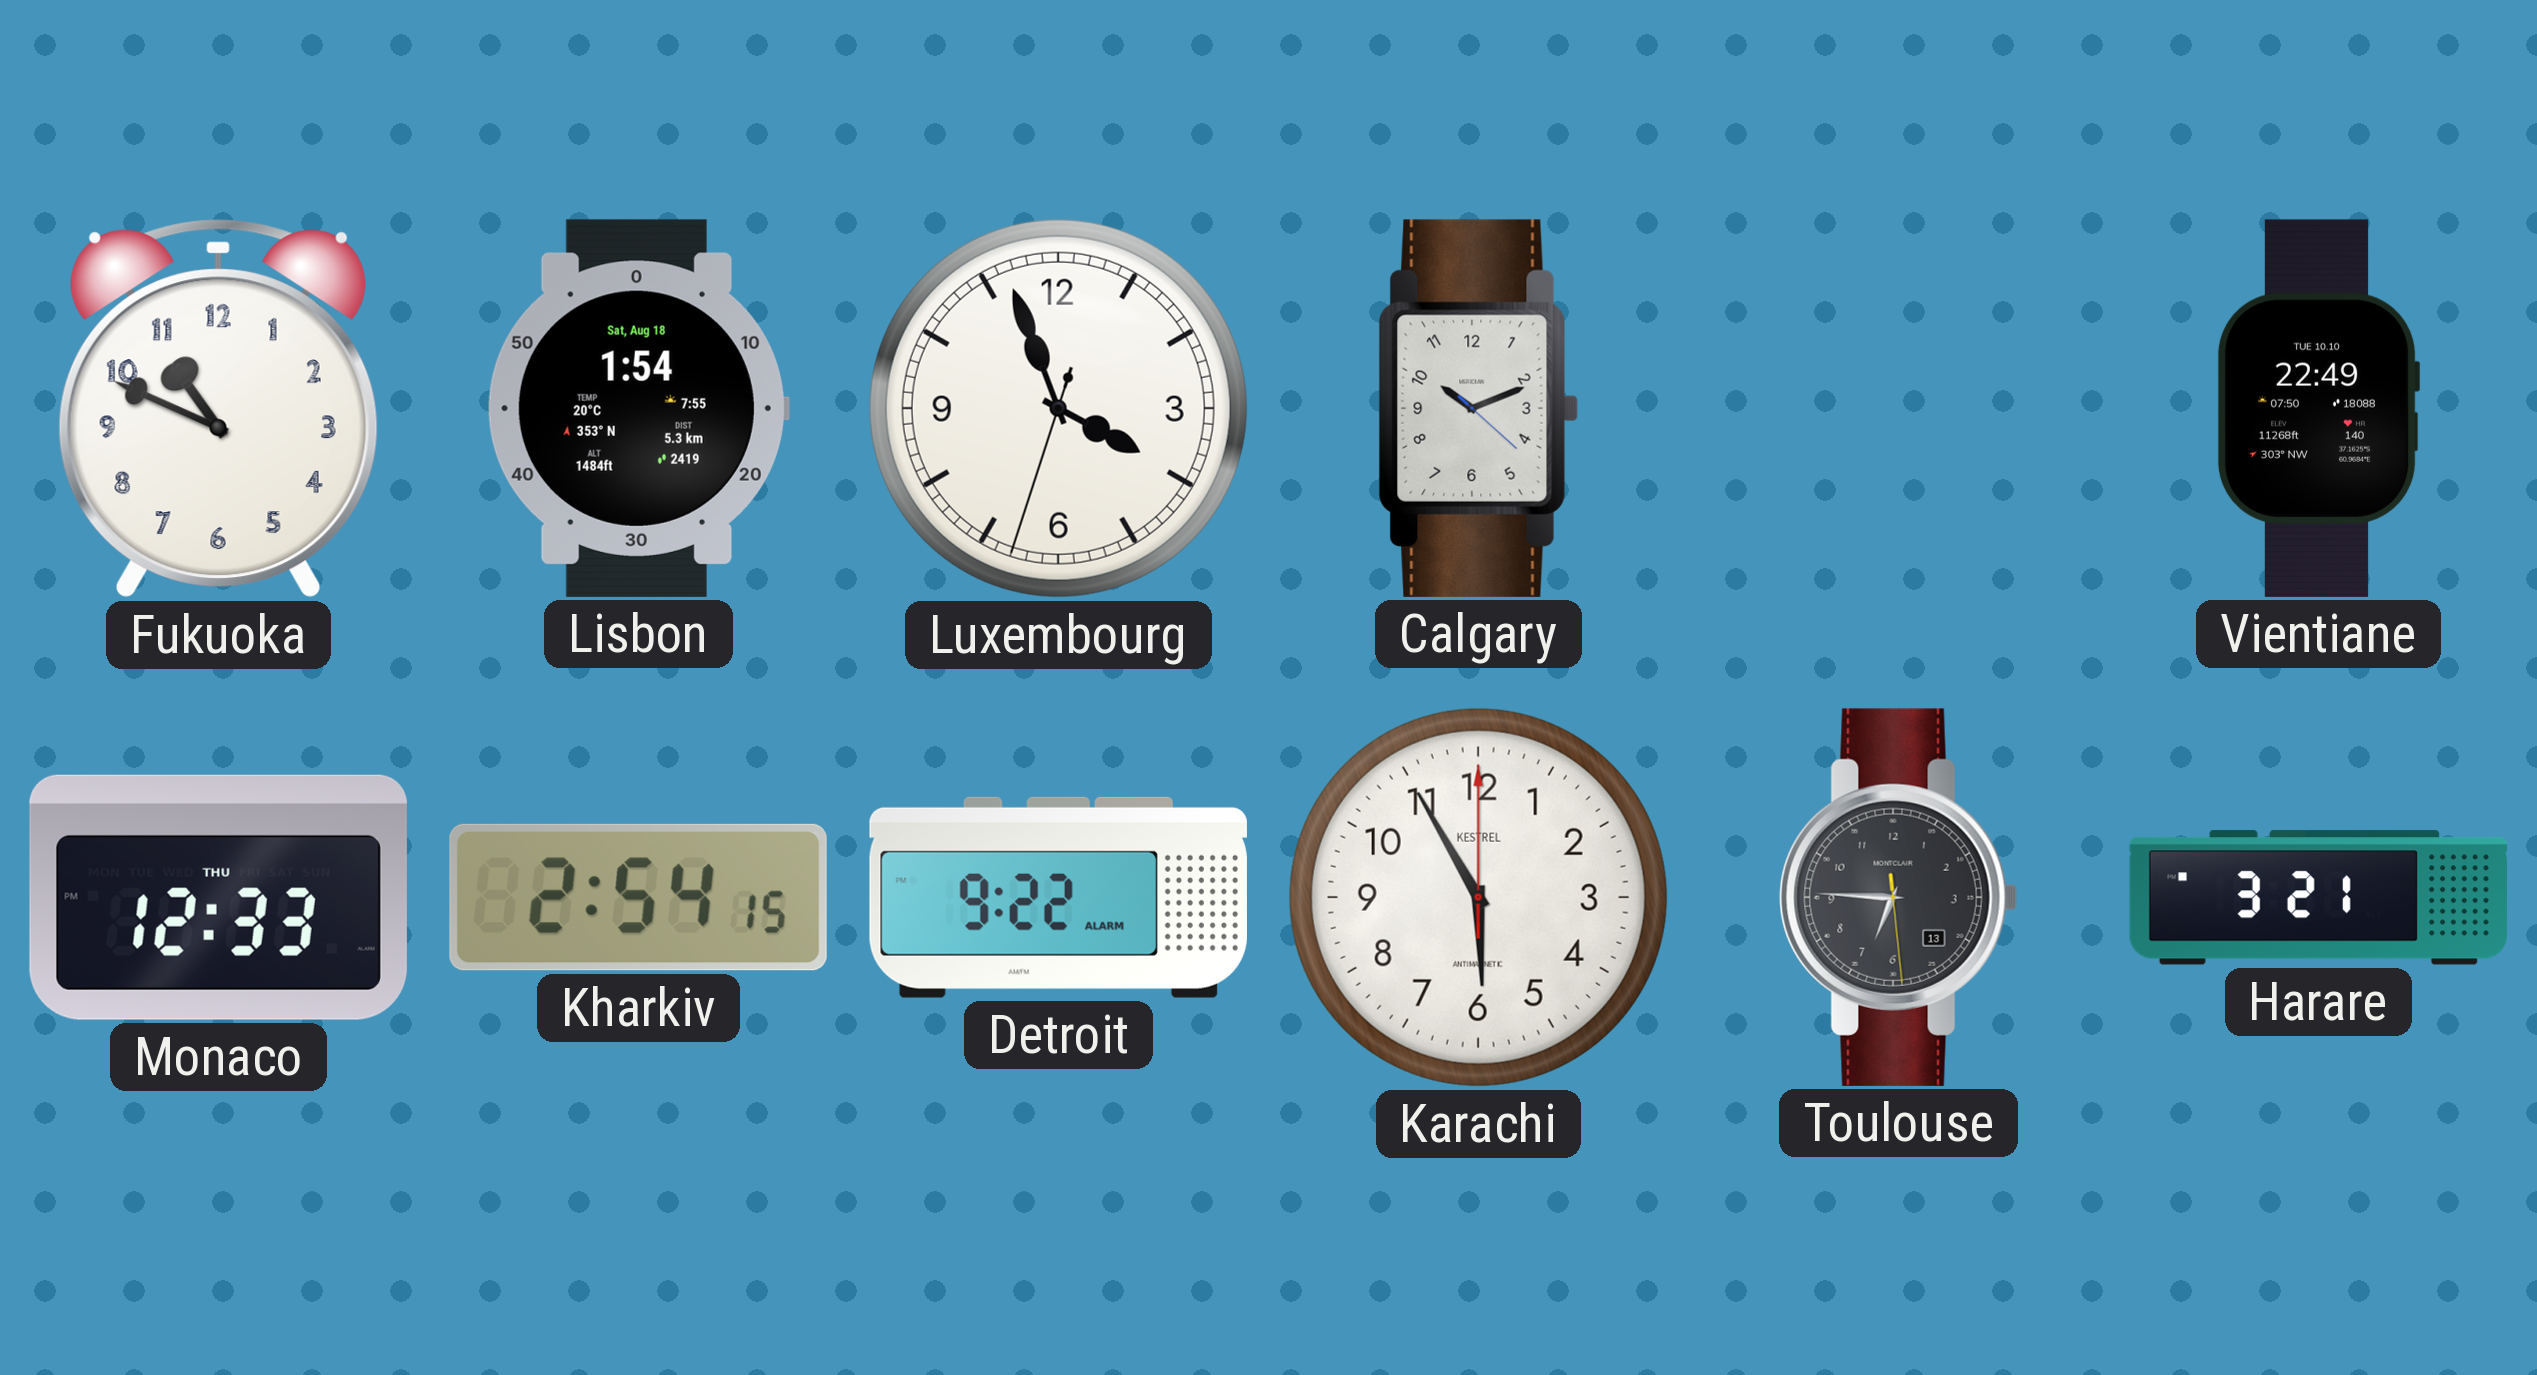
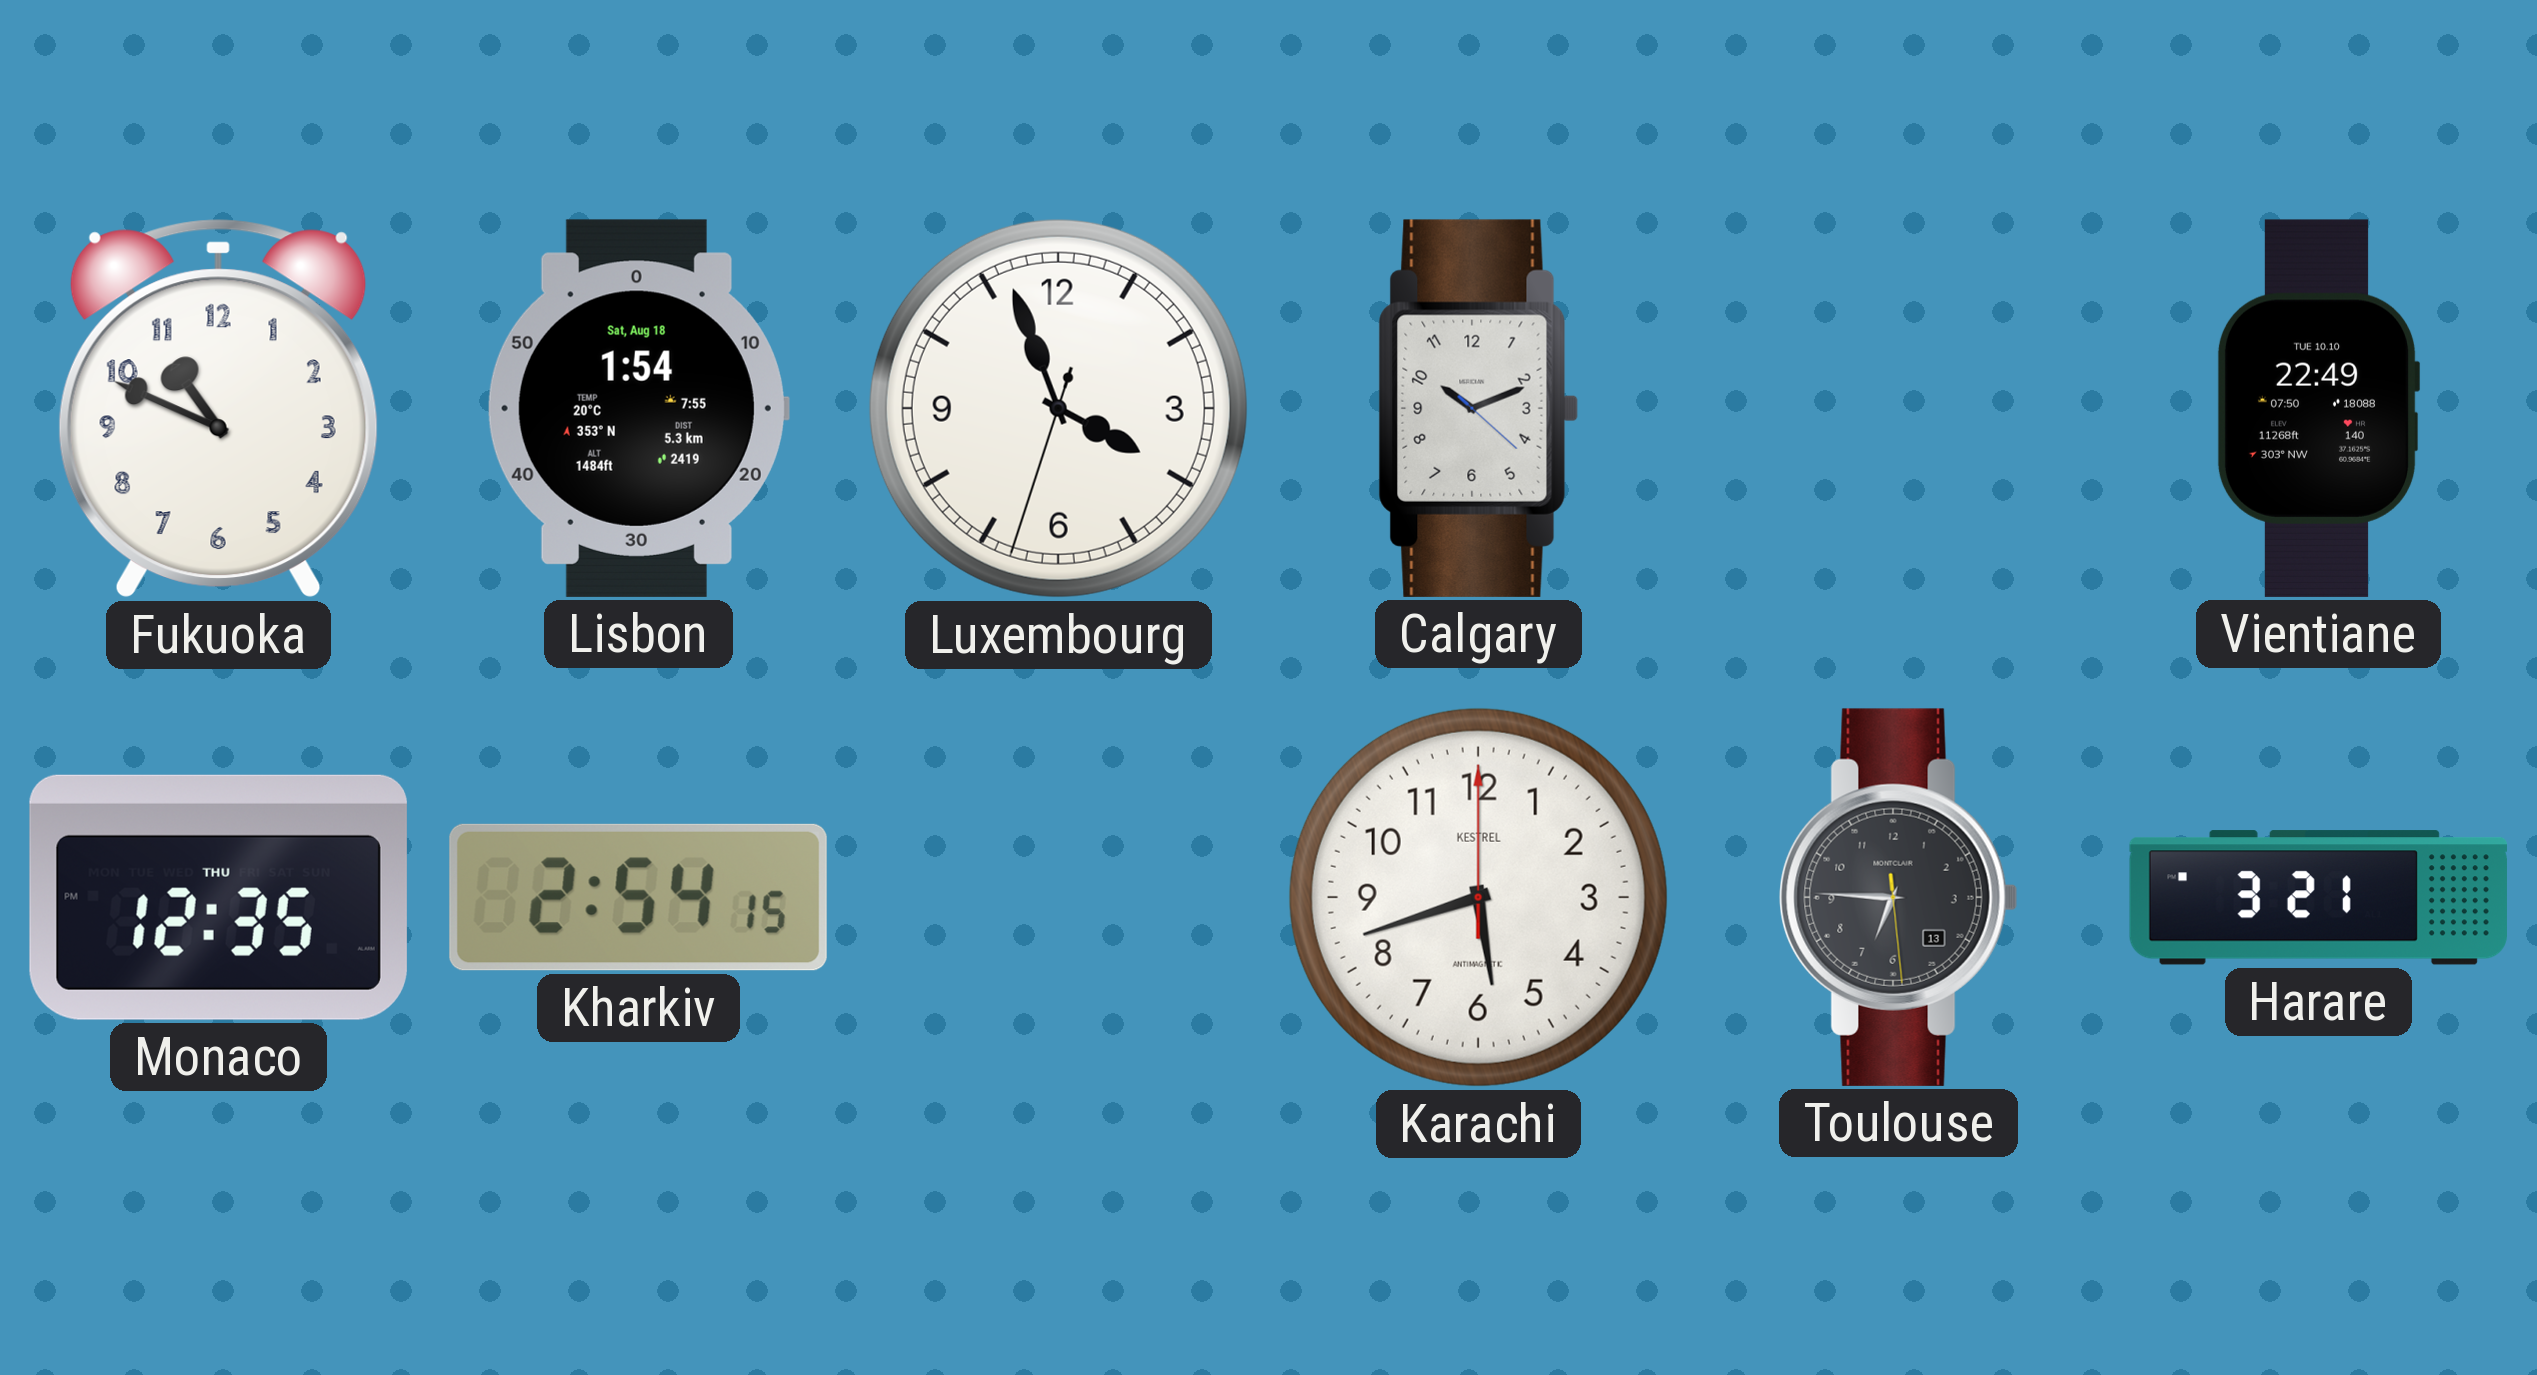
Monaco: 12:33 -> 12:35
Detroit: 9:22 -> none
Karachi: 5:55 -> 5:42
